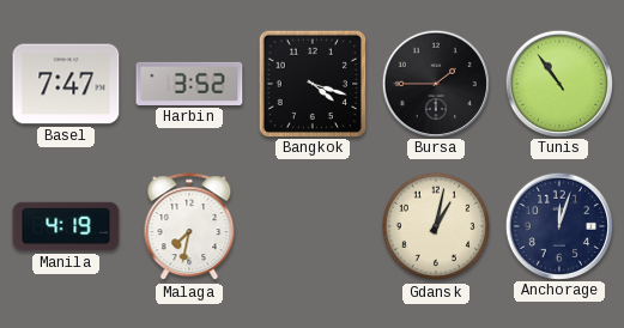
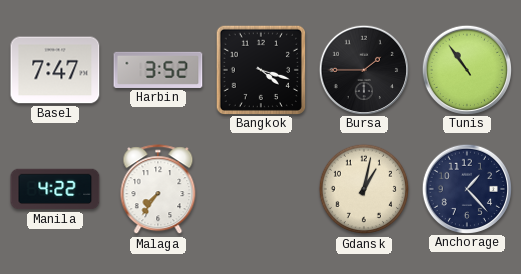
Manila: 4:19 -> 4:22
Malaga: 7:32 -> 7:36
Anchorage: 12:03 -> 1:23
